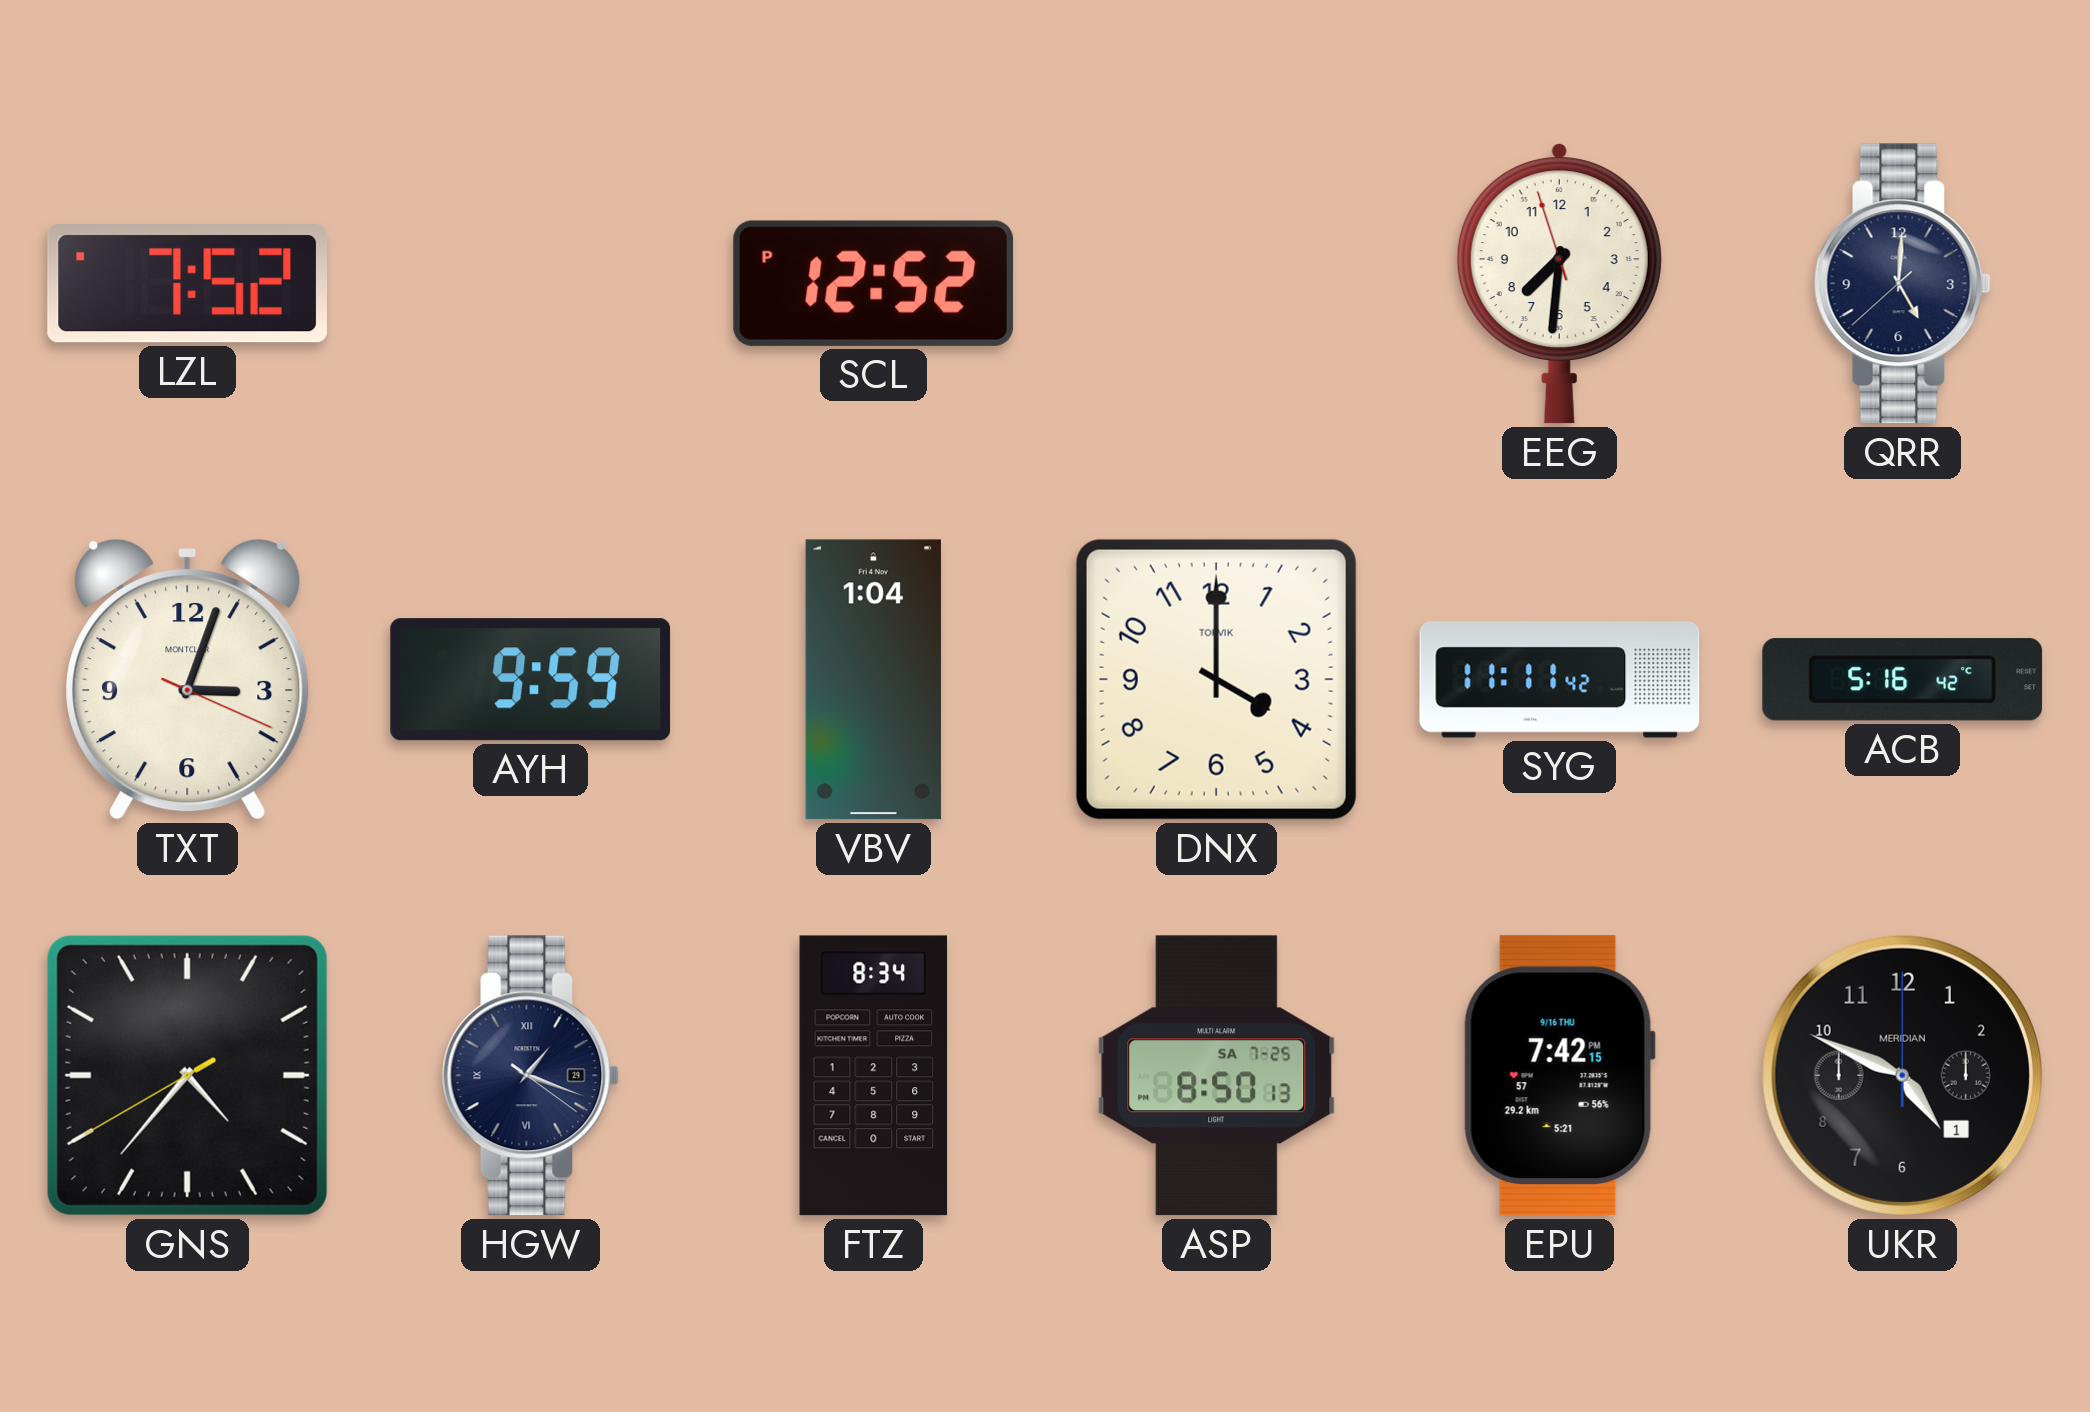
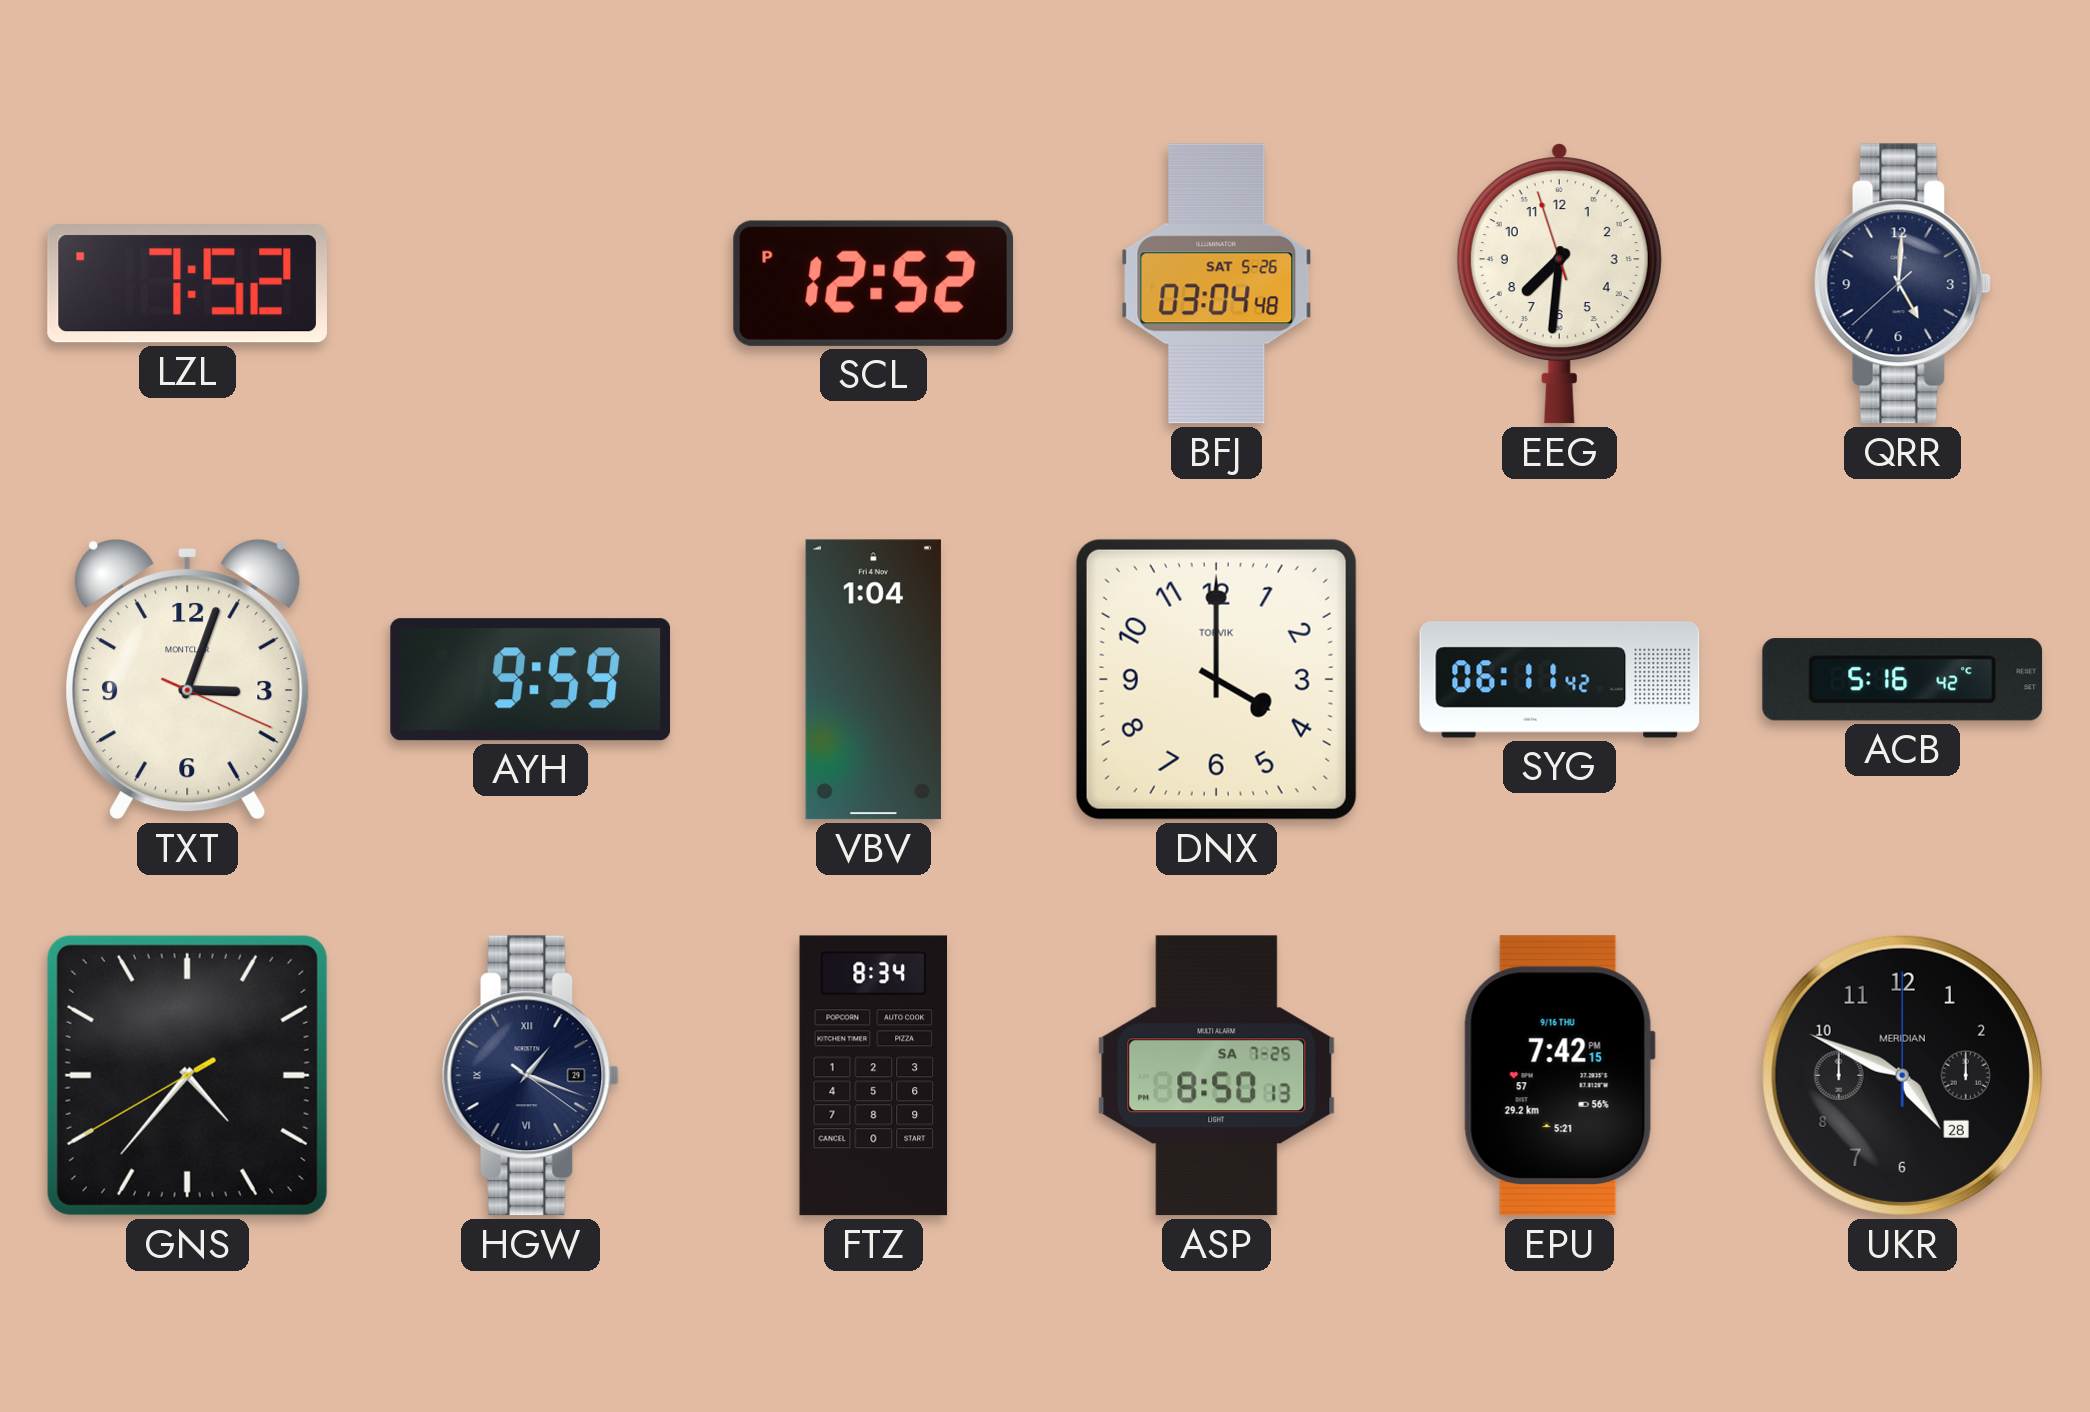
BFJ: none -> 03:04
SYG: 11:11 -> 06:11
UKR date: 1 -> 28
